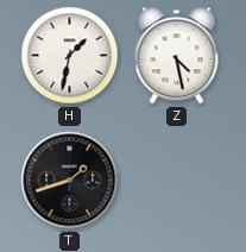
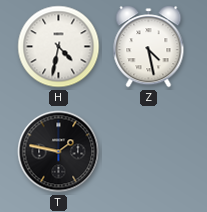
H: 1:32 -> 4:32
T: 1:42 -> 1:47
